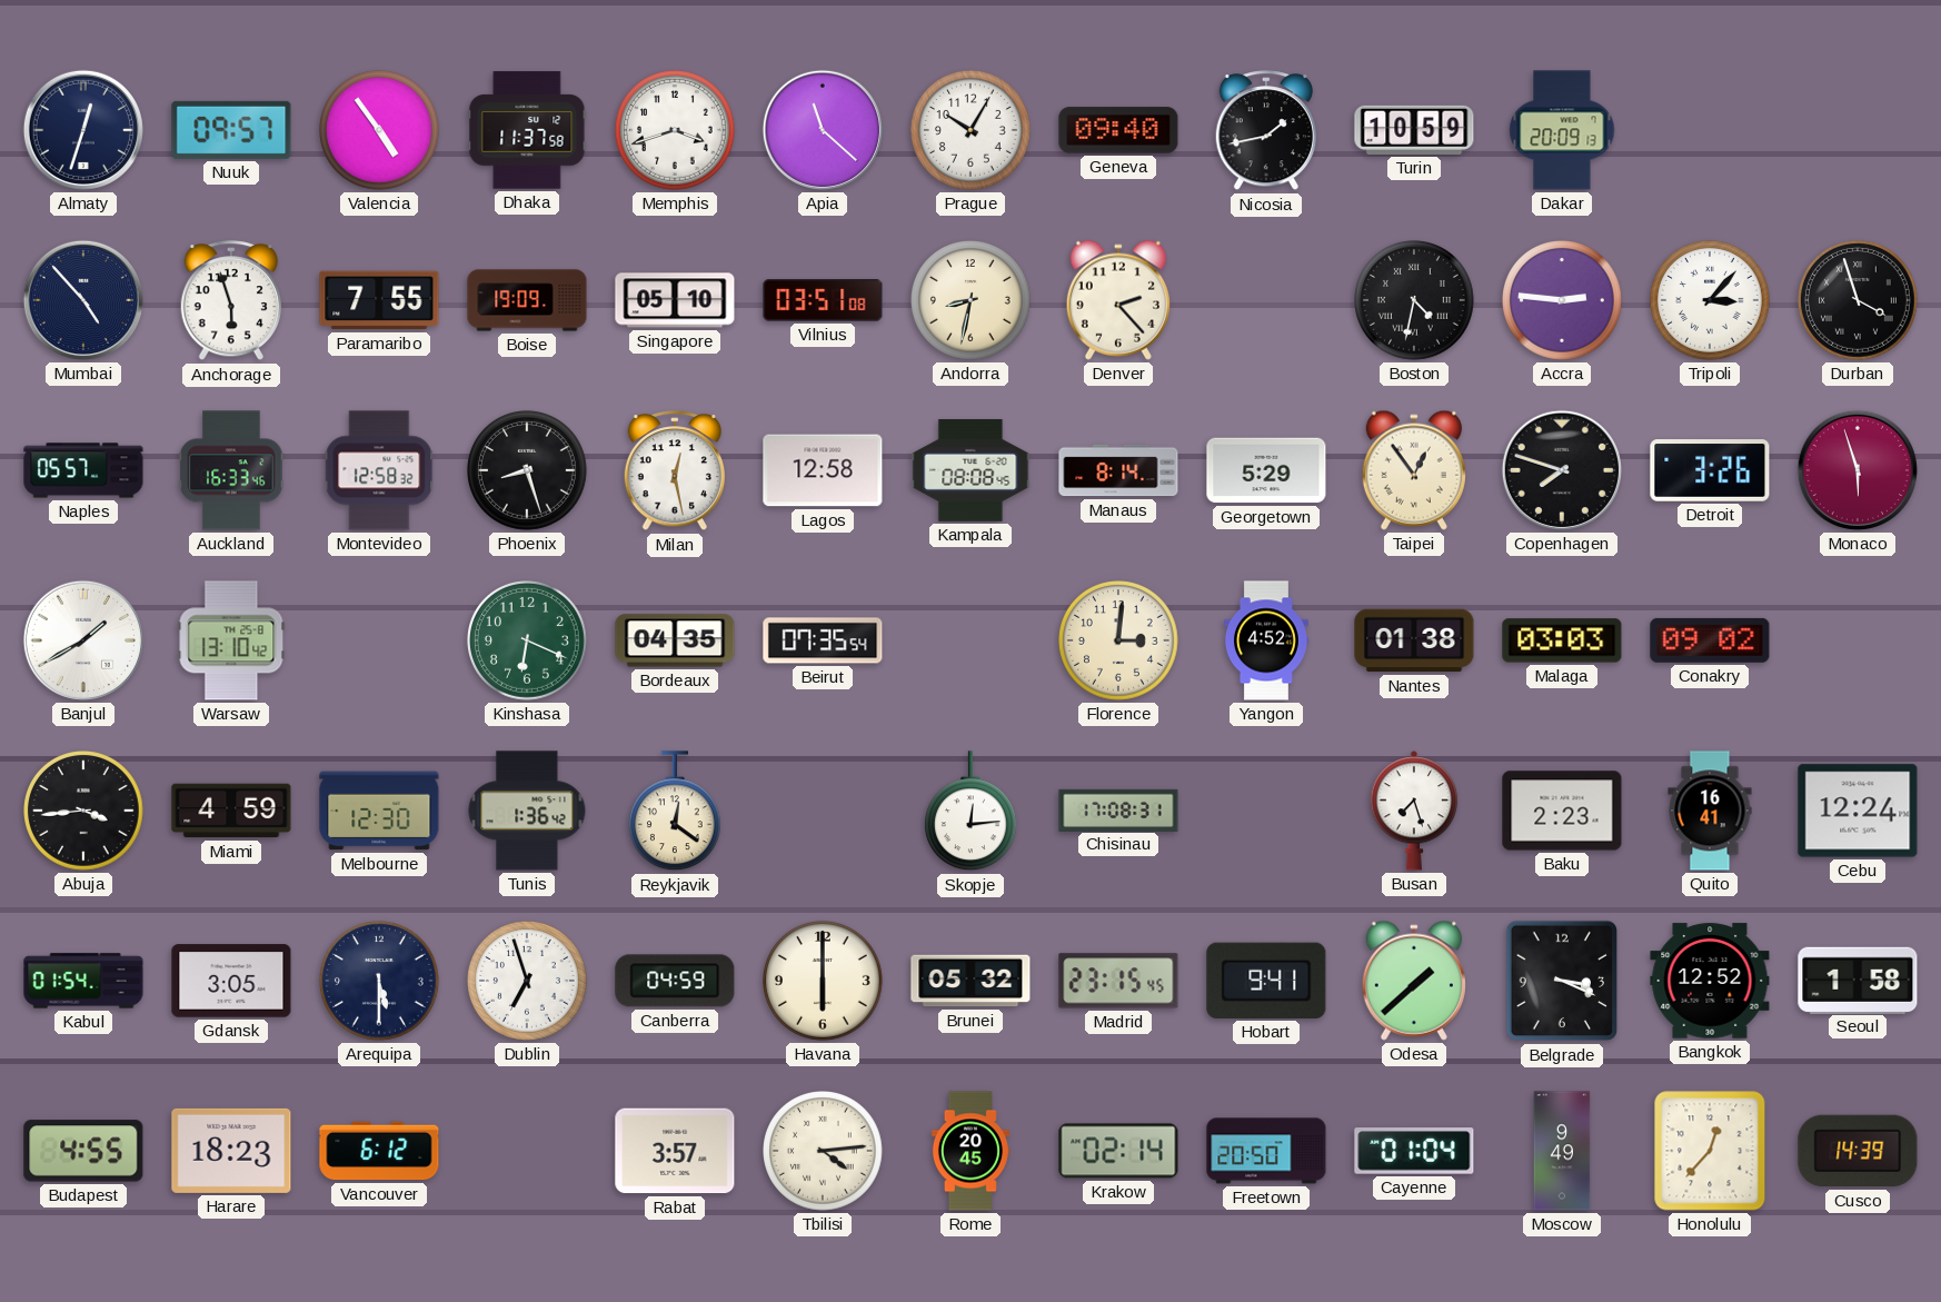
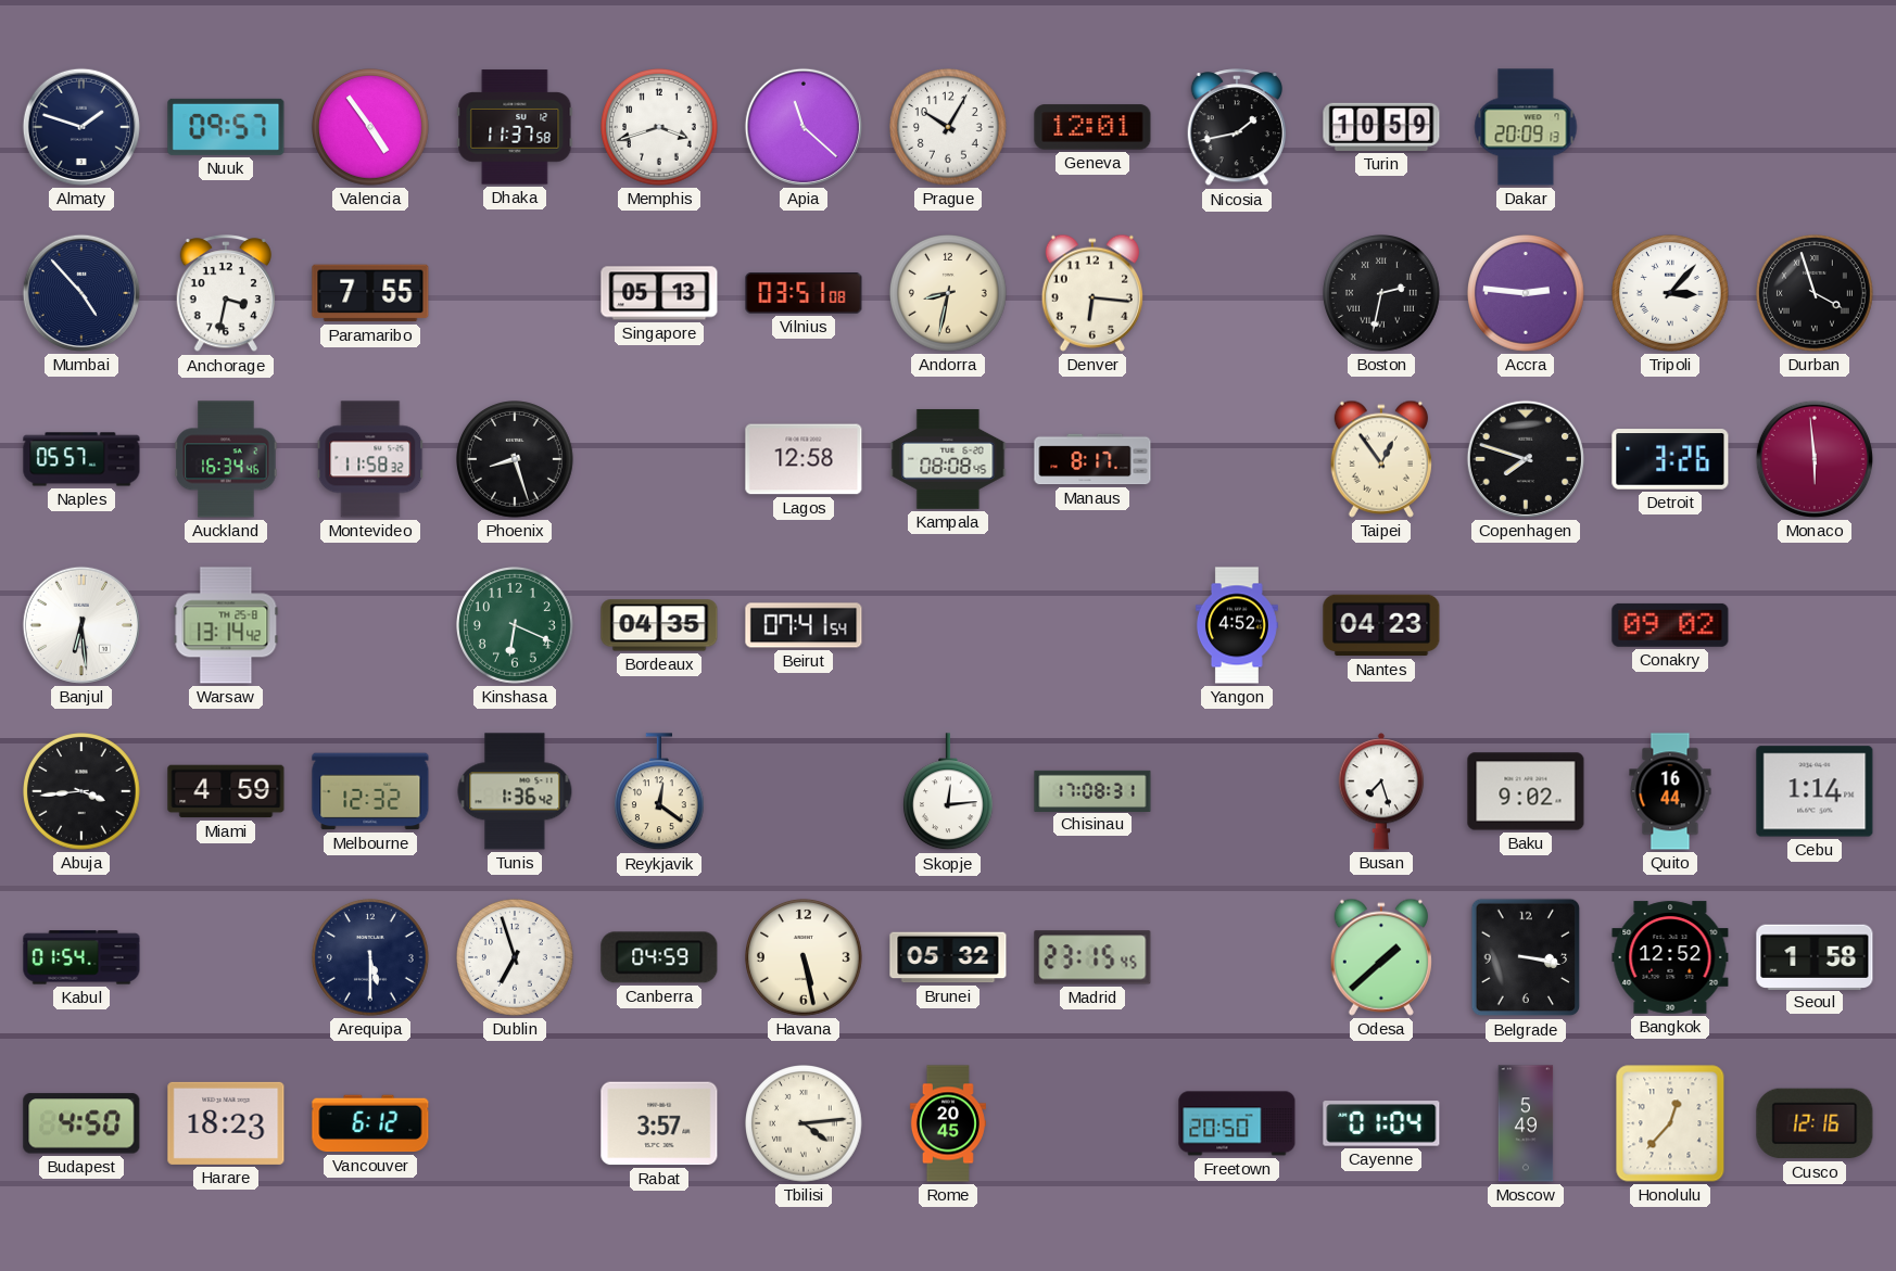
Almaty: 12:33 -> 1:48
Geneva: 09:40 -> 12:01
Anchorage: 5:57 -> 3:32
Boise: 19:09 -> none
Singapore: 05:10 -> 05:13
Denver: 2:23 -> 6:16
Boston: 4:32 -> 2:32
Auckland: 16:33 -> 16:34
Montevideo: 12:58 -> 11:58
Milan: 12:28 -> none
Manaus: 8:14 -> 8:17
Georgetown: 5:29 -> none
Monaco: 5:57 -> 5:59
Banjul: 1:40 -> 6:29
Warsaw: 13:10 -> 13:14
Beirut: 07:35 -> 07:41
Florence: 3:01 -> none
Nantes: 01:38 -> 04:23
Malaga: 03:03 -> none
Melbourne: 12:30 -> 12:32
Baku: 2:23 -> 9:02
Quito: 16:41 -> 16:44
Cebu: 12:24 -> 1:14
Gdansk: 3:05 -> none
Havana: 6:00 -> 5:28
Hobart: 9:41 -> none
Belgrade: 3:19 -> 3:17
Budapest: 4:55 -> 4:50
Krakow: 02:14 -> none
Moscow: 9:49 -> 5:49
Cusco: 14:39 -> 12:16
